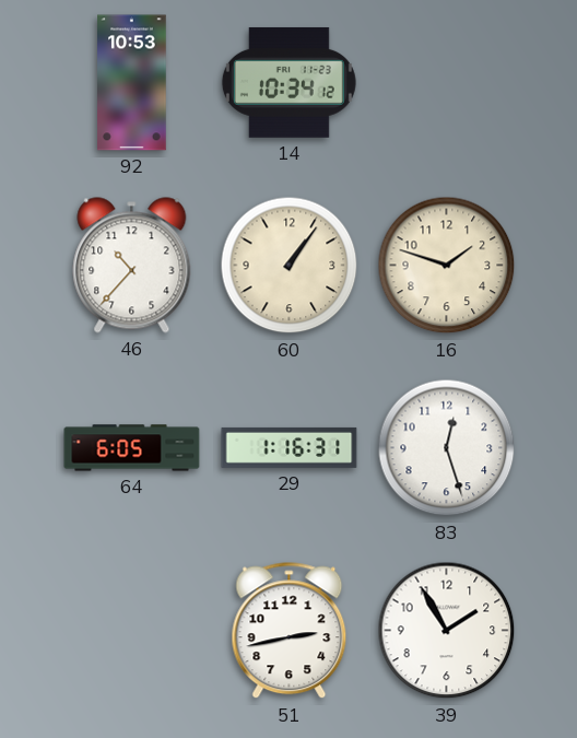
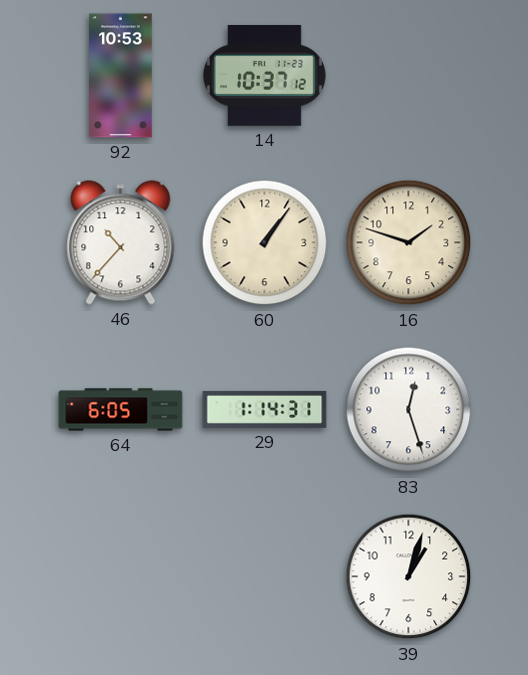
14: 10:34 -> 10:37
29: 1:16 -> 1:14
51: 2:43 -> none
39: 1:55 -> 1:03
